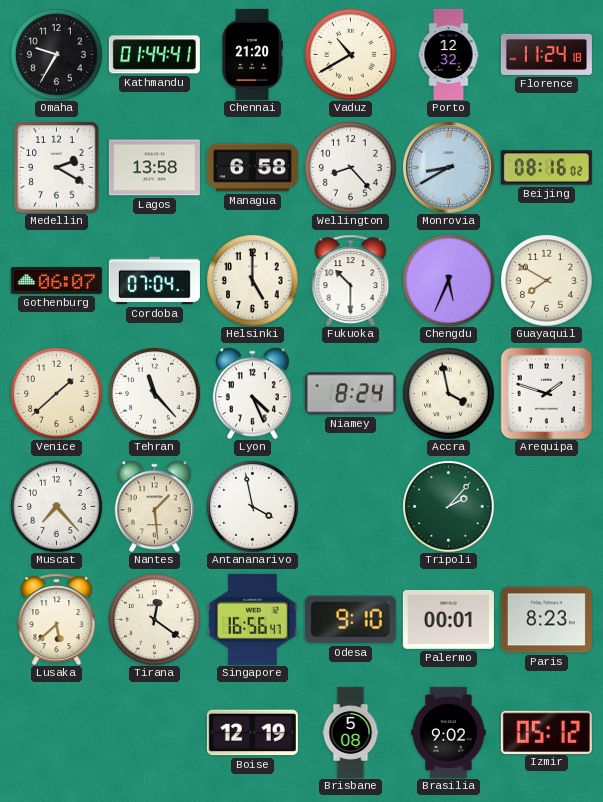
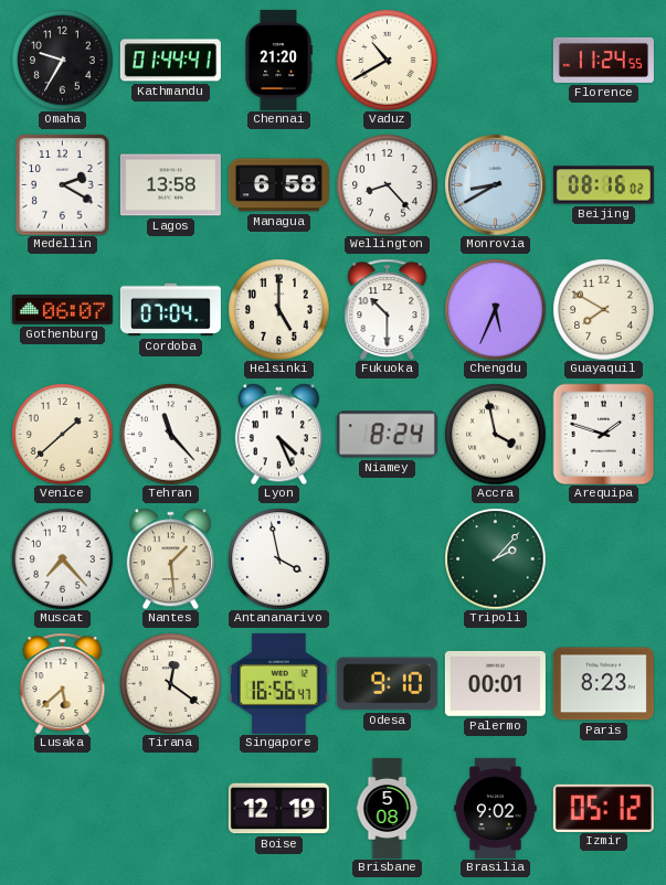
Porto: 12:32 -> none
Florence: 11:24:18 -> 11:24:55
